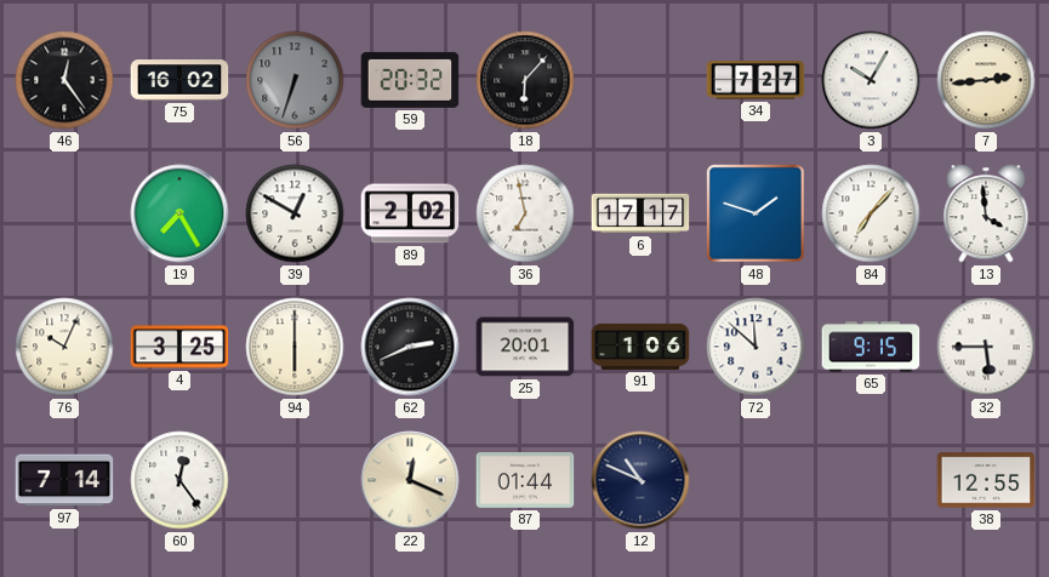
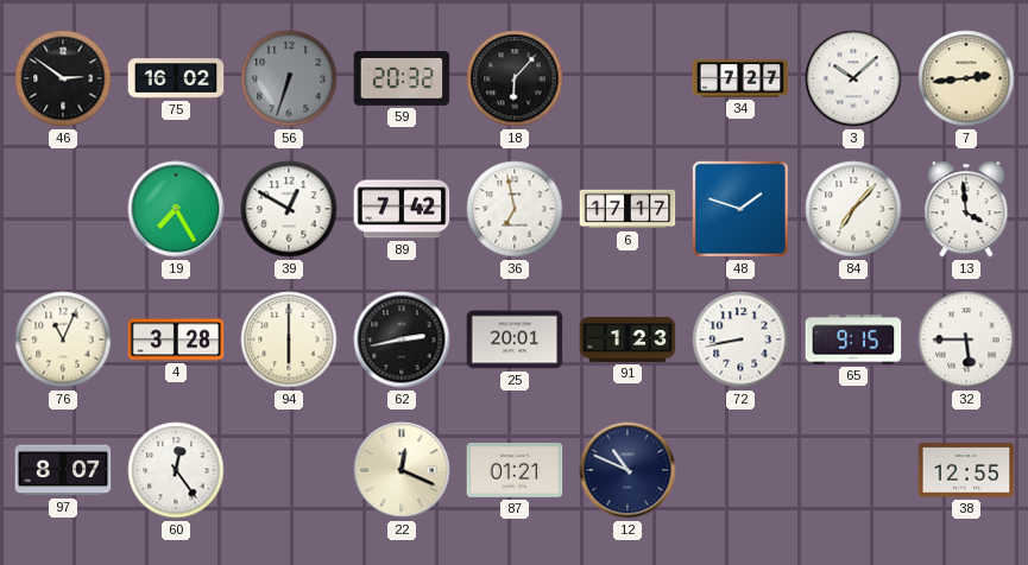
46: 12:24 -> 2:51
3: 10:05 -> 10:08
89: 2:02 -> 7:42
76: 10:04 -> 11:04
4: 3:25 -> 3:28
62: 2:41 -> 2:43
91: 1:06 -> 1:23
72: 11:52 -> 8:43
97: 7:14 -> 8:07
87: 01:44 -> 01:21
